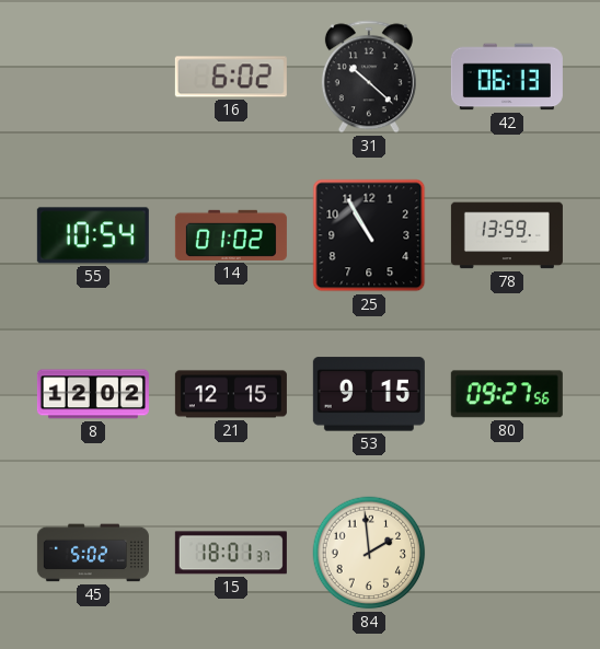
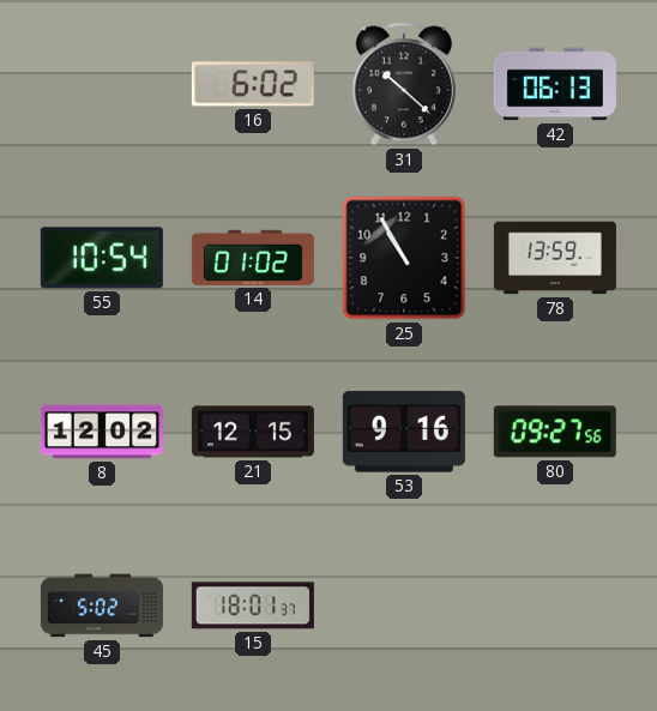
53: 9:15 -> 9:16
84: 1:59 -> none
